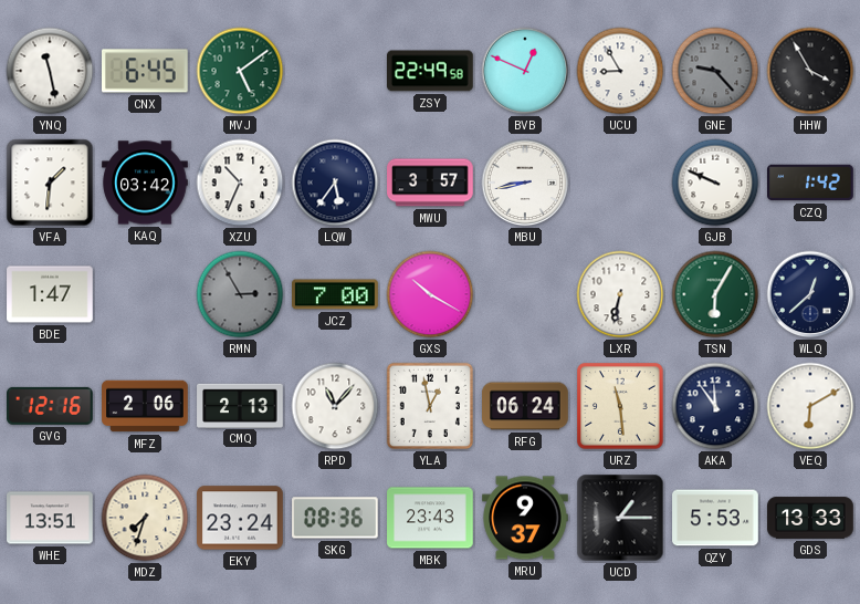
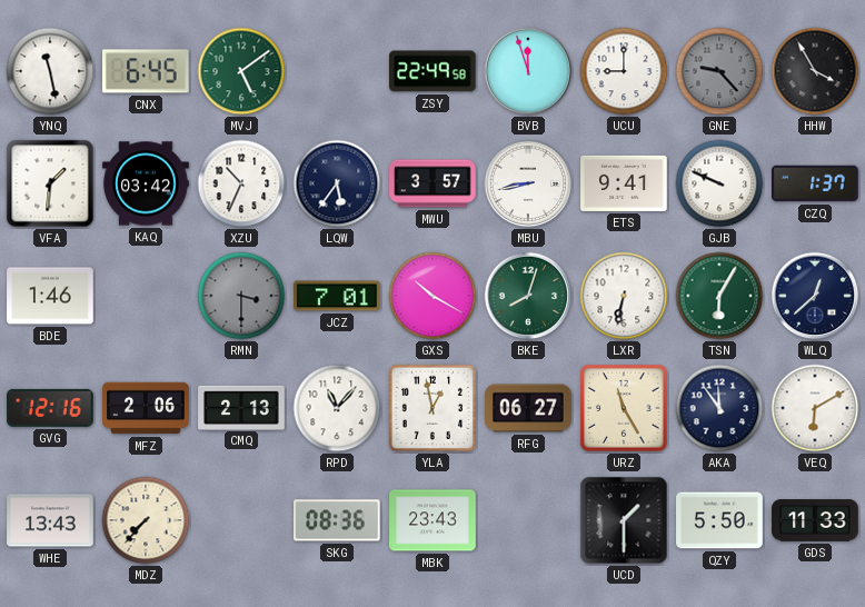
BVB: 12:49 -> 11:57
UCU: 8:55 -> 9:00
ETS: none -> 9:41
CZQ: 1:42 -> 1:37
BDE: 1:47 -> 1:46
RMN: 2:55 -> 3:30
JCZ: 7:00 -> 7:01
BKE: none -> 8:03
RFG: 06:24 -> 06:27
URZ: 11:29 -> 11:25
WHE: 13:51 -> 13:43
MDZ: 7:33 -> 7:37
EKY: 23:24 -> none
MRU: 9:37 -> none
UCD: 1:15 -> 1:30
QZY: 5:53 -> 5:50
GDS: 13:33 -> 11:33
